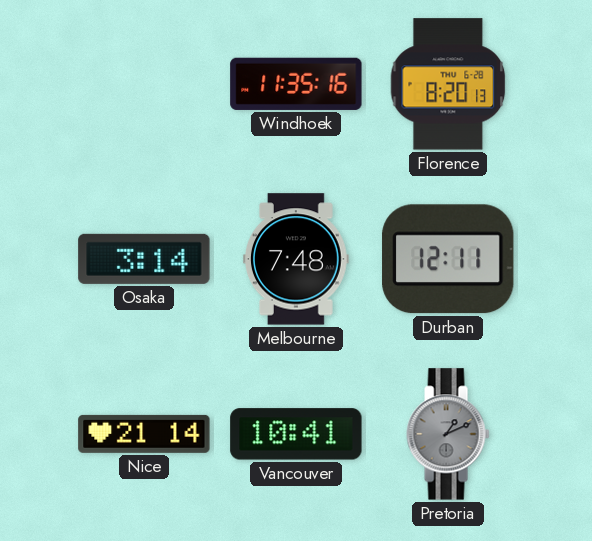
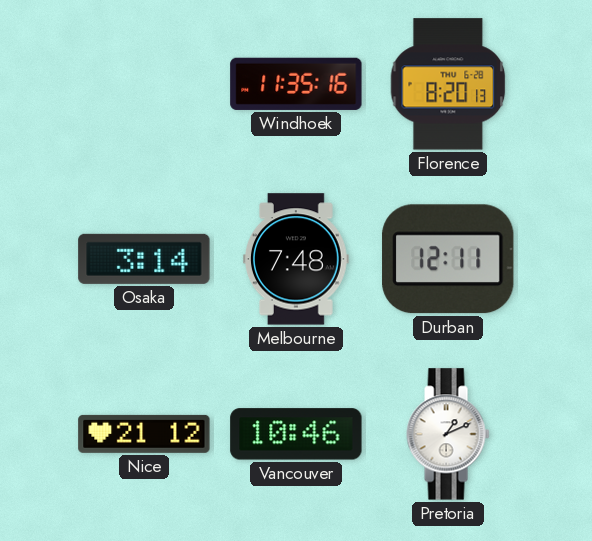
Nice: 21:14 -> 21:12
Vancouver: 10:41 -> 10:46
Pretoria dial: grey -> white
